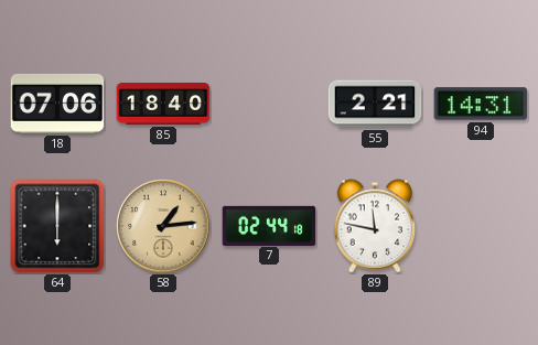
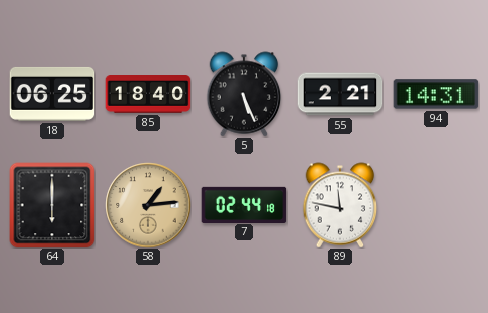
18: 07:06 -> 06:25
5: none -> 5:26
